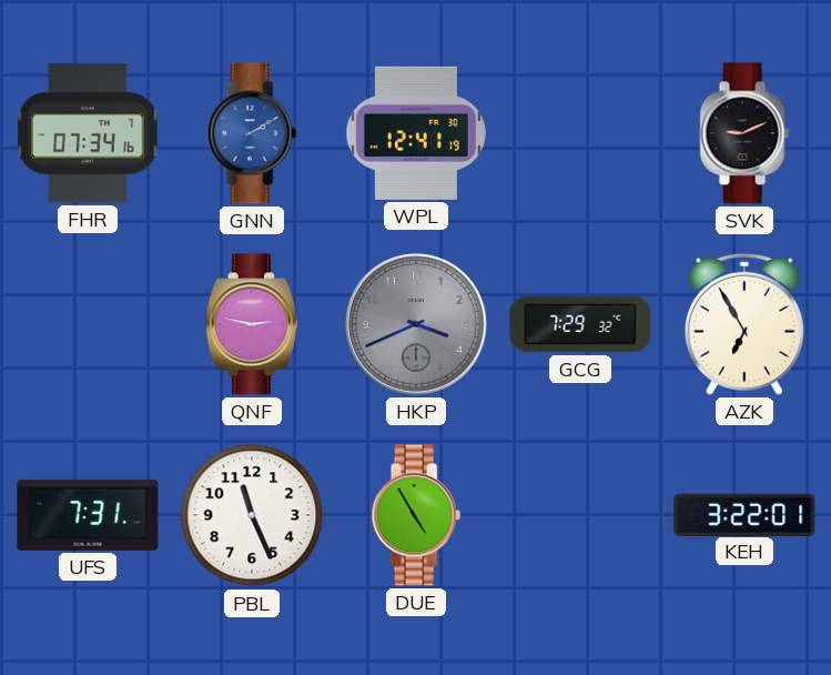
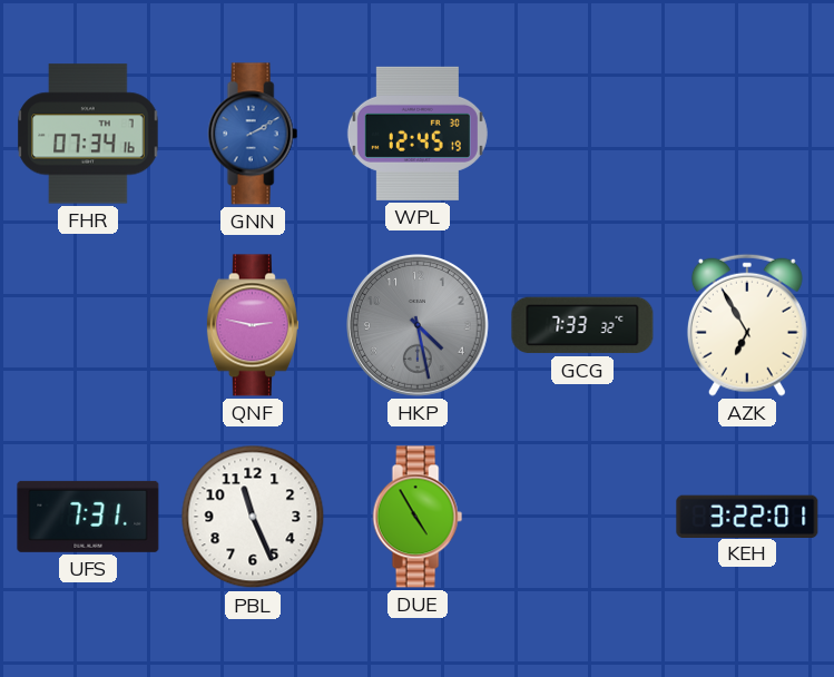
WPL: 12:41 -> 12:45
SVK: 9:11 -> none
HKP: 3:41 -> 4:28
GCG: 7:29 -> 7:33
